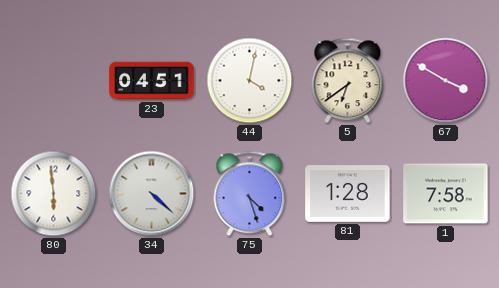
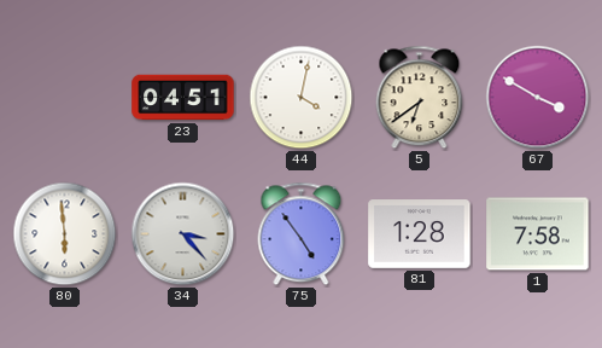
34: 4:22 -> 3:23
75: 4:27 -> 4:54
